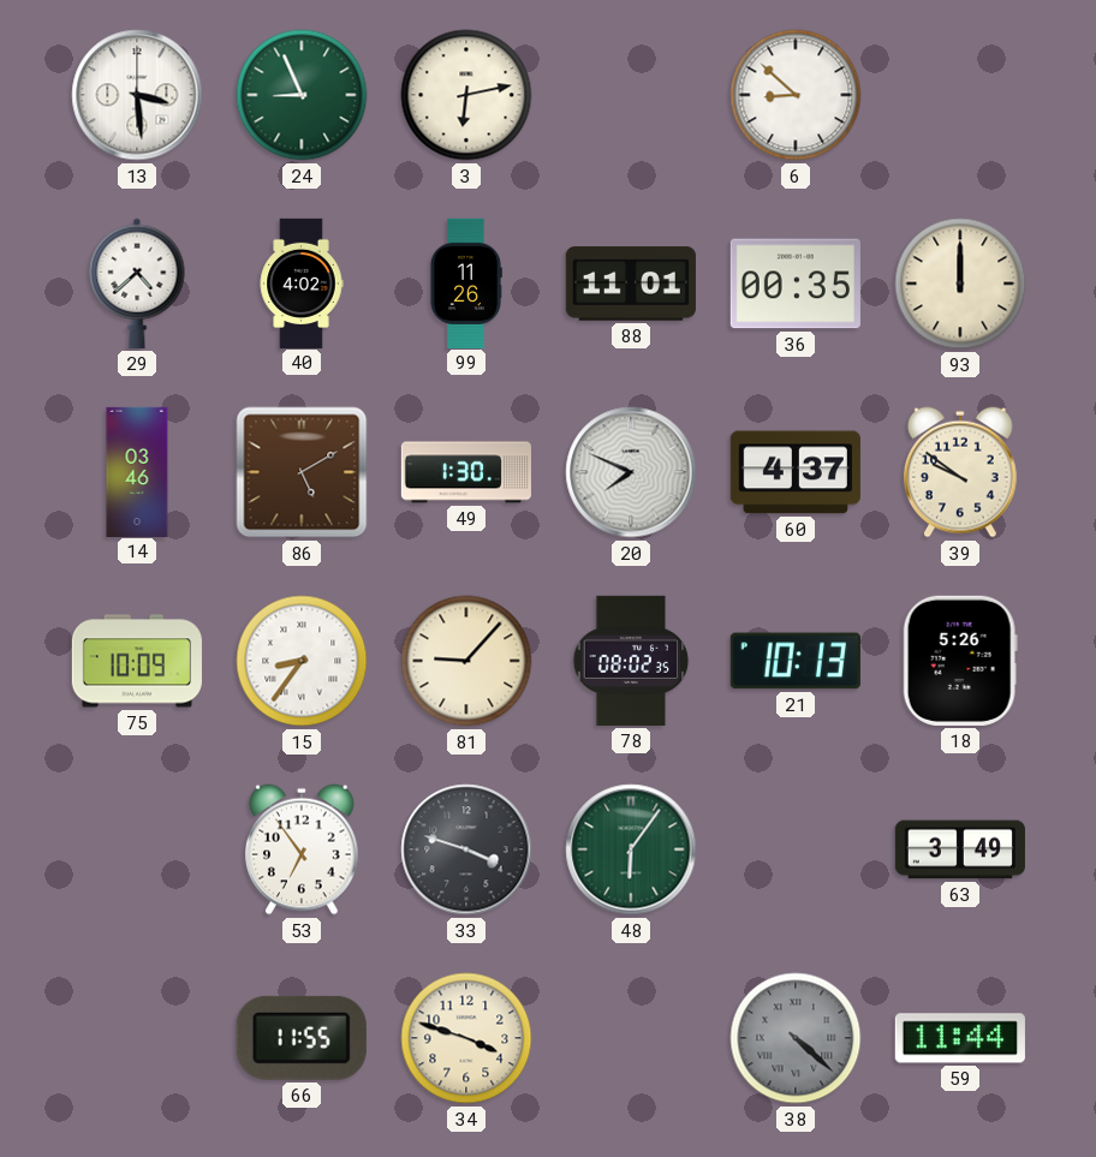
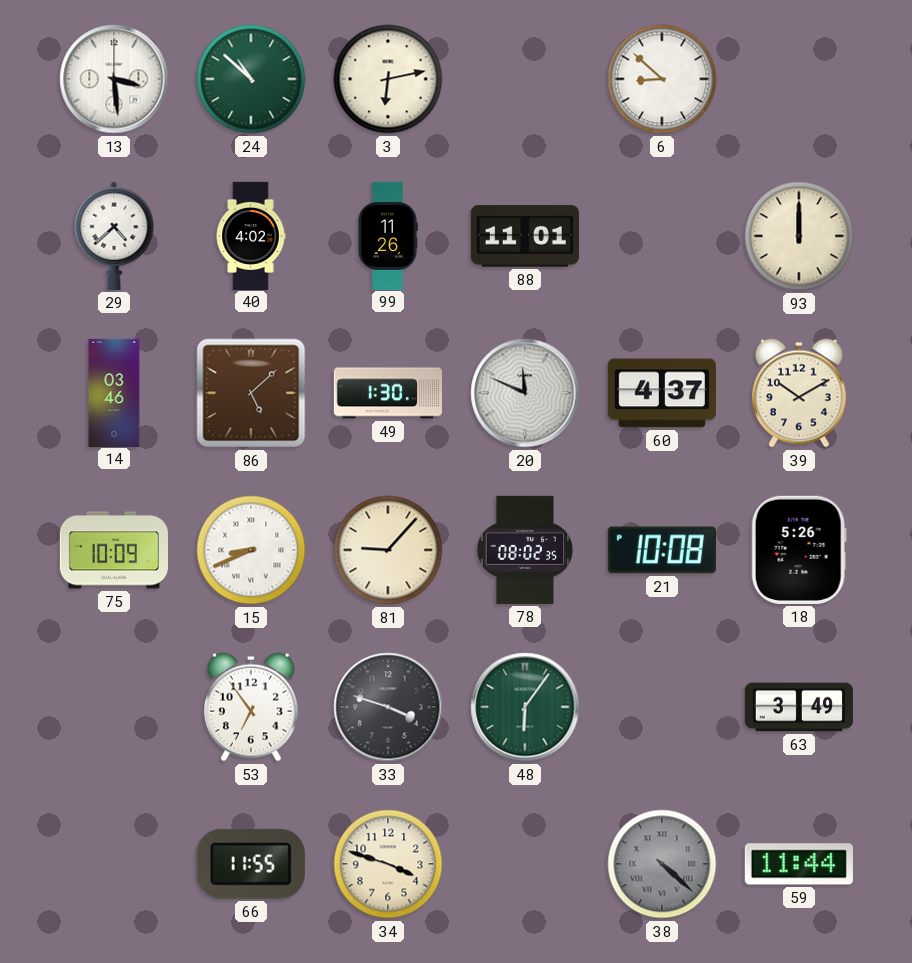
24: 8:56 -> 10:52
36: 00:35 -> none
86: 5:10 -> 5:08
20: 7:49 -> 11:49
39: 9:51 -> 10:10
15: 8:36 -> 8:41
21: 10:13 -> 10:08
